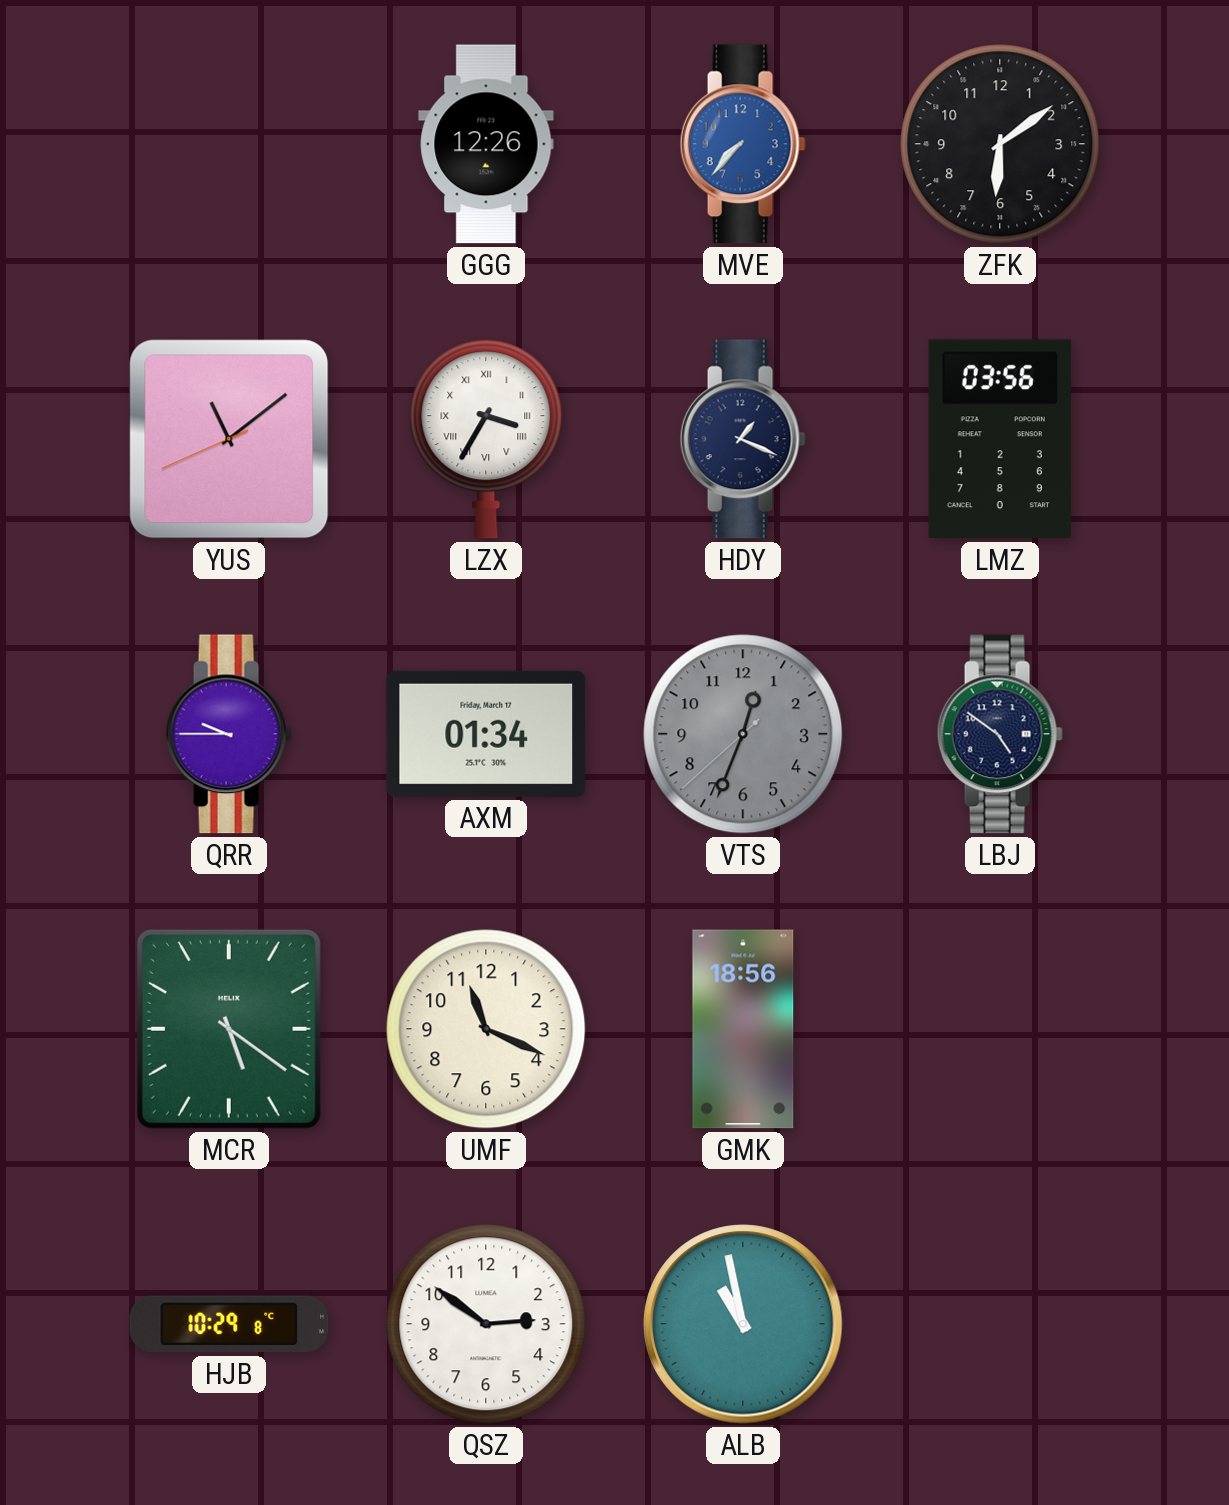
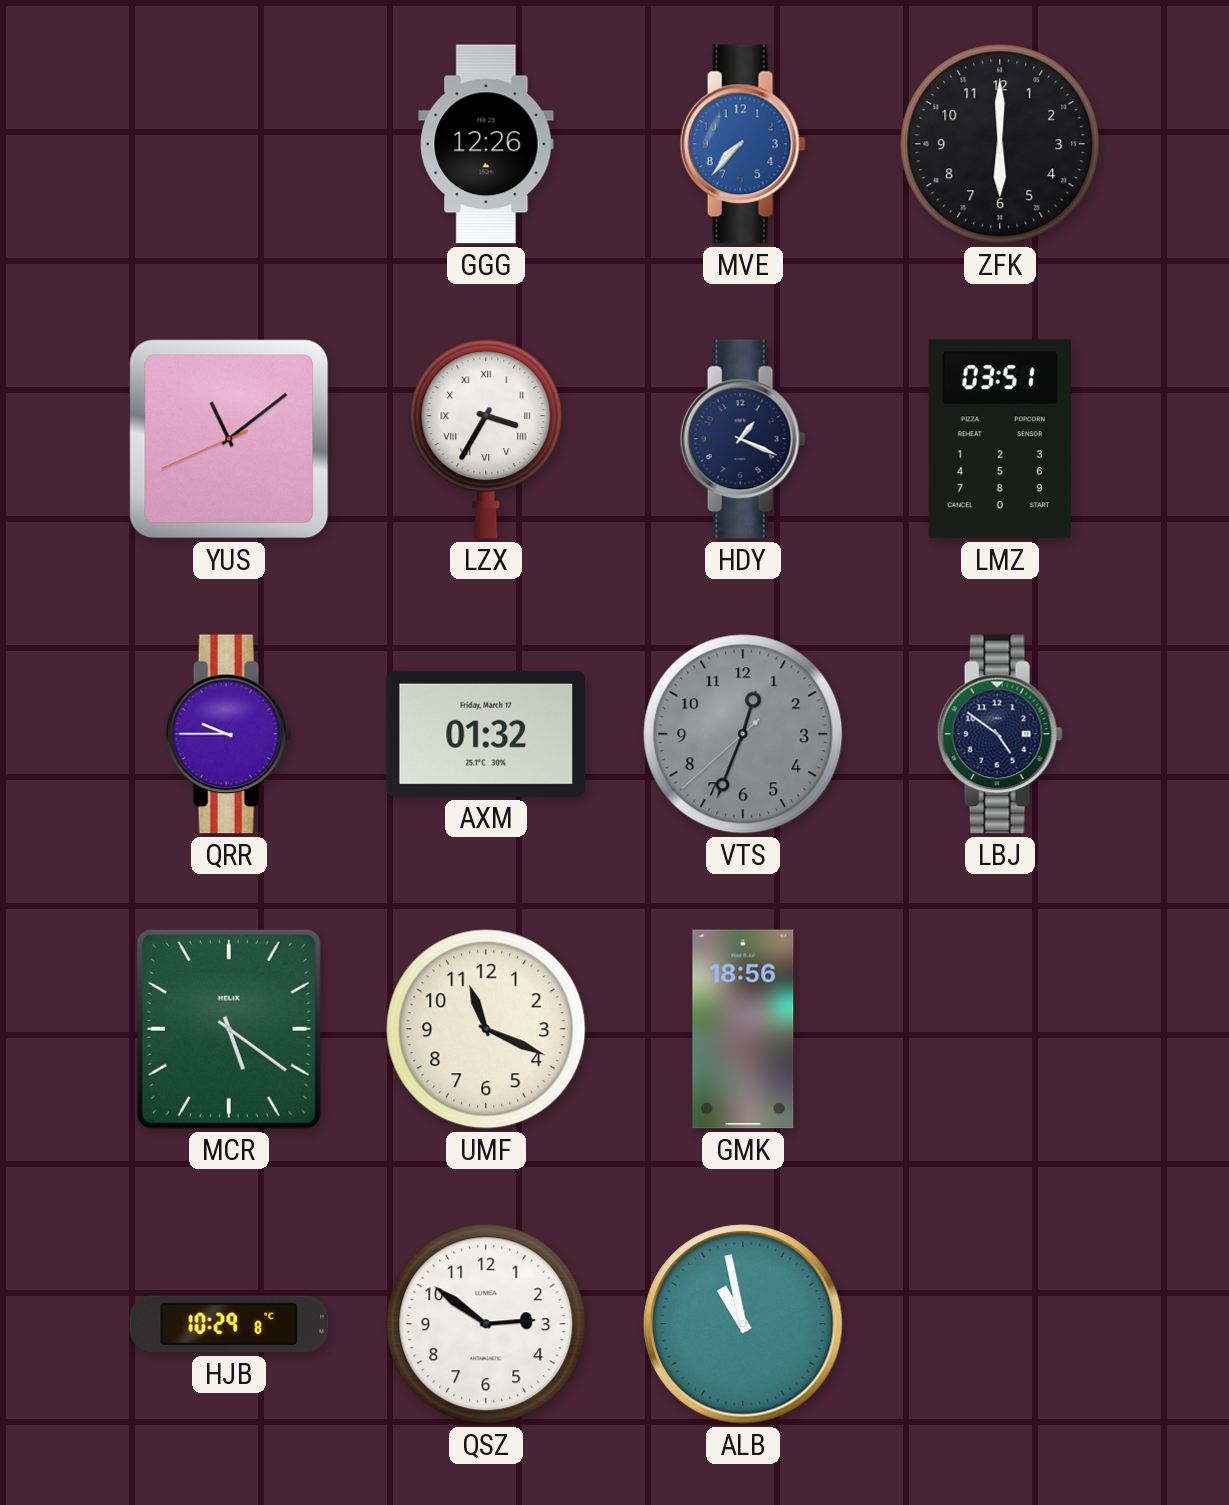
ZFK: 6:09 -> 6:00
LMZ: 03:56 -> 03:51
AXM: 01:34 -> 01:32
